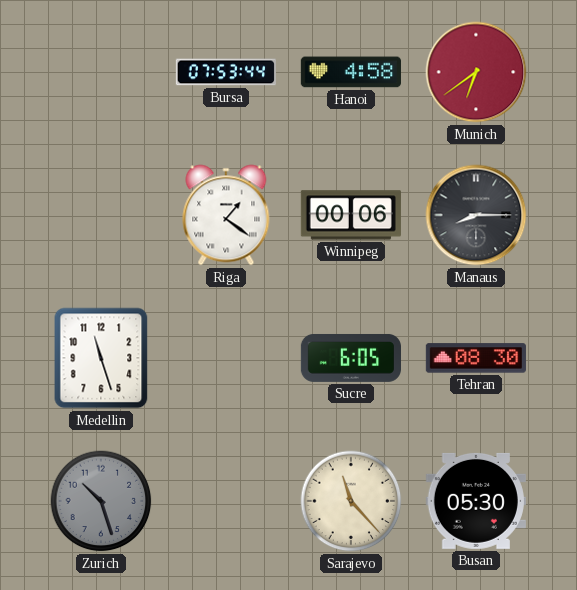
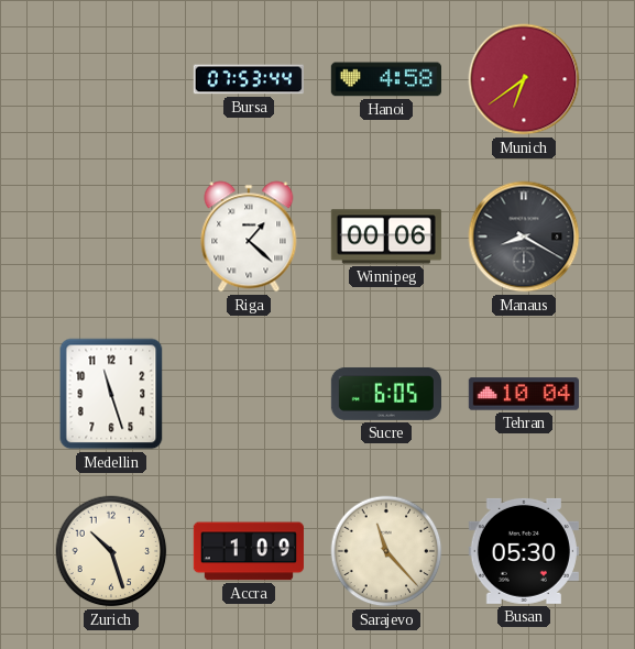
Riga: 1:21 -> 1:22
Manaus: 8:15 -> 8:20
Tehran: 08:30 -> 10:04
Zurich dial: grey -> cream
Accra: none -> 1:09
